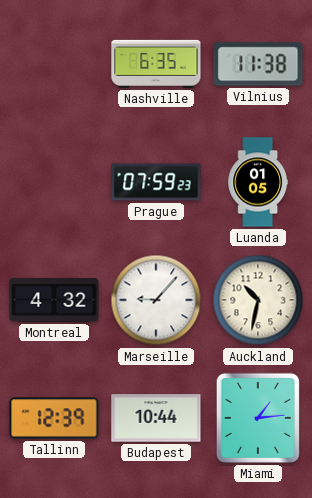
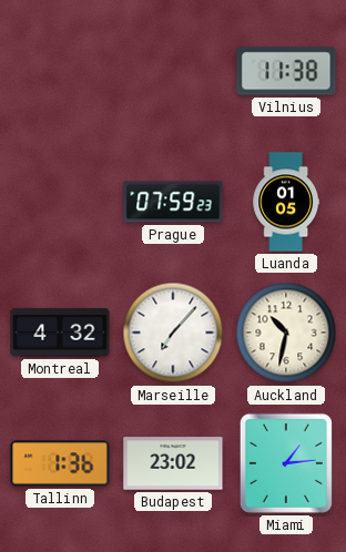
Nashville: 6:35 -> none
Marseille: 9:07 -> 7:07
Tallinn: 12:39 -> 1:36
Budapest: 10:44 -> 23:02
